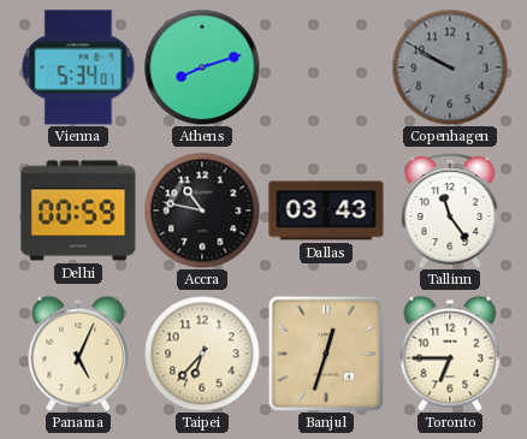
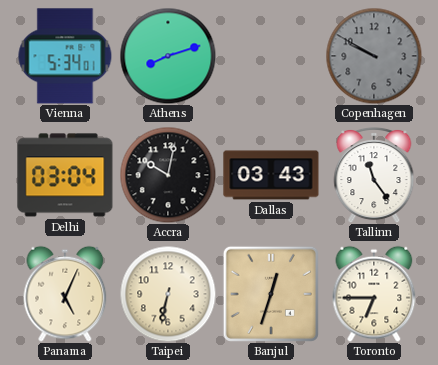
Delhi: 00:59 -> 03:04
Accra: 10:47 -> 10:02
Taipei: 6:37 -> 6:32
